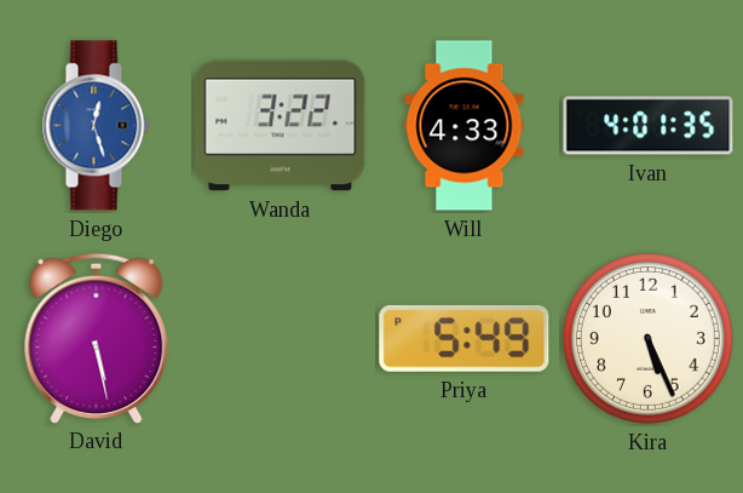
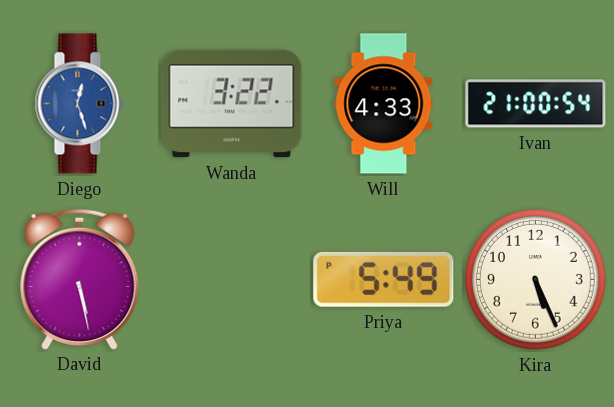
Ivan: 4:01 -> 21:00
